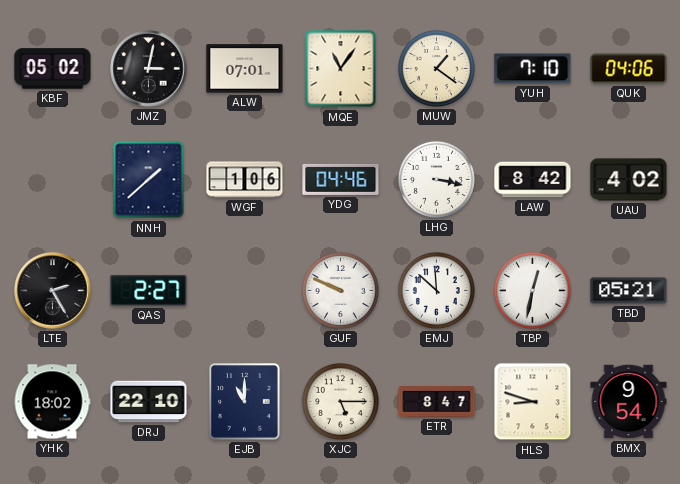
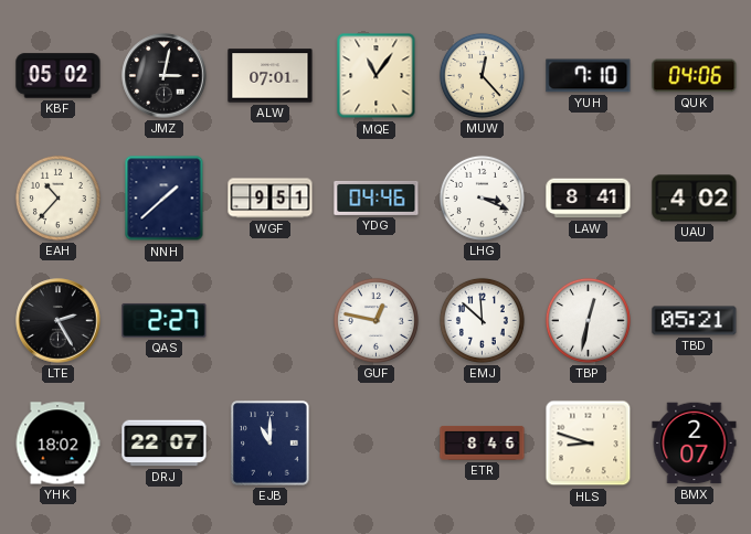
MUW: 1:21 -> 12:23
EAH: none -> 10:37
WGF: 1:06 -> 9:51
LHG: 3:17 -> 3:19
LAW: 8:42 -> 8:41
GUF: 9:49 -> 12:47
DRJ: 22:10 -> 22:07
XJC: 5:15 -> none
ETR: 8:47 -> 8:46
BMX: 9:54 -> 2:07
